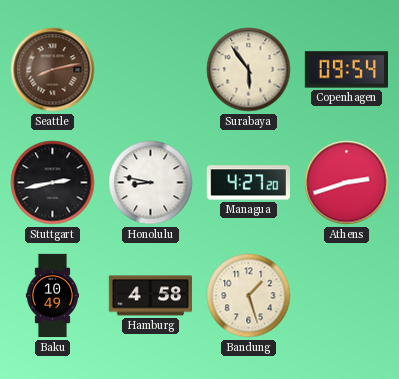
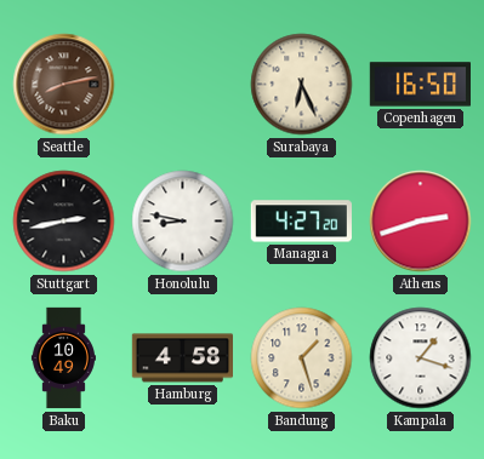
Surabaya: 5:54 -> 6:26
Copenhagen: 09:54 -> 16:50
Kampala: none -> 1:18
